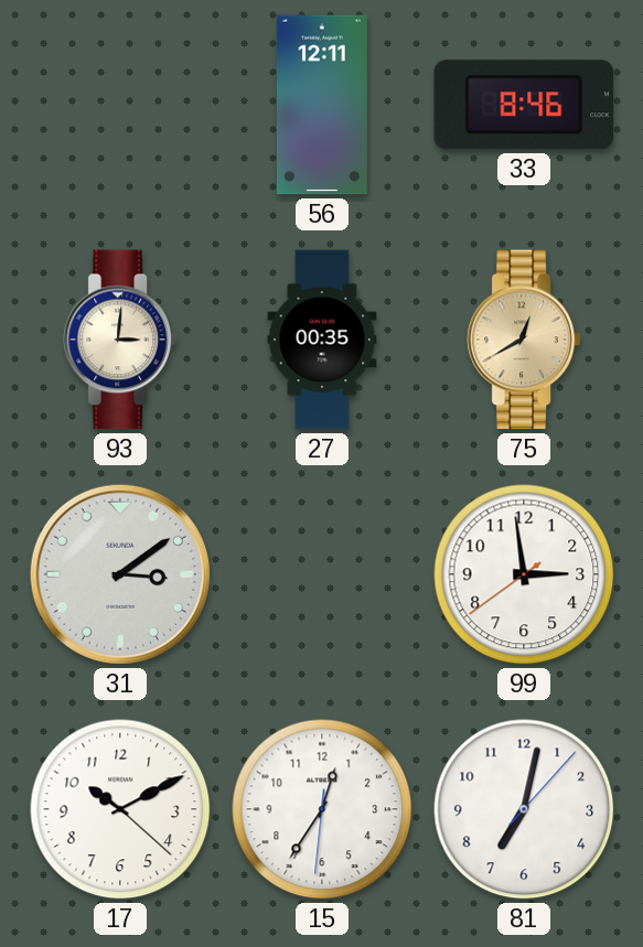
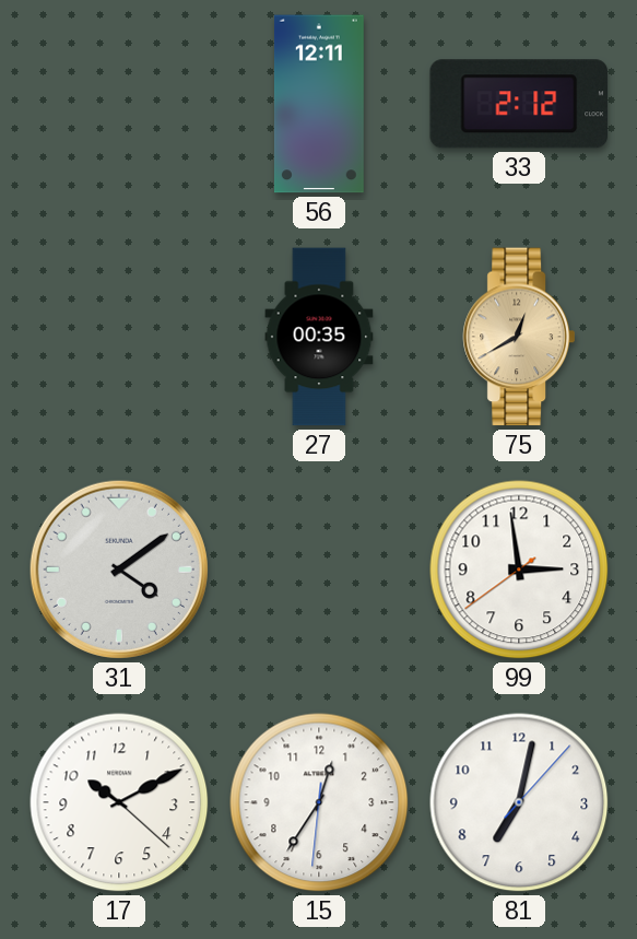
33: 8:46 -> 2:12
93: 3:01 -> none
31: 3:09 -> 4:09
